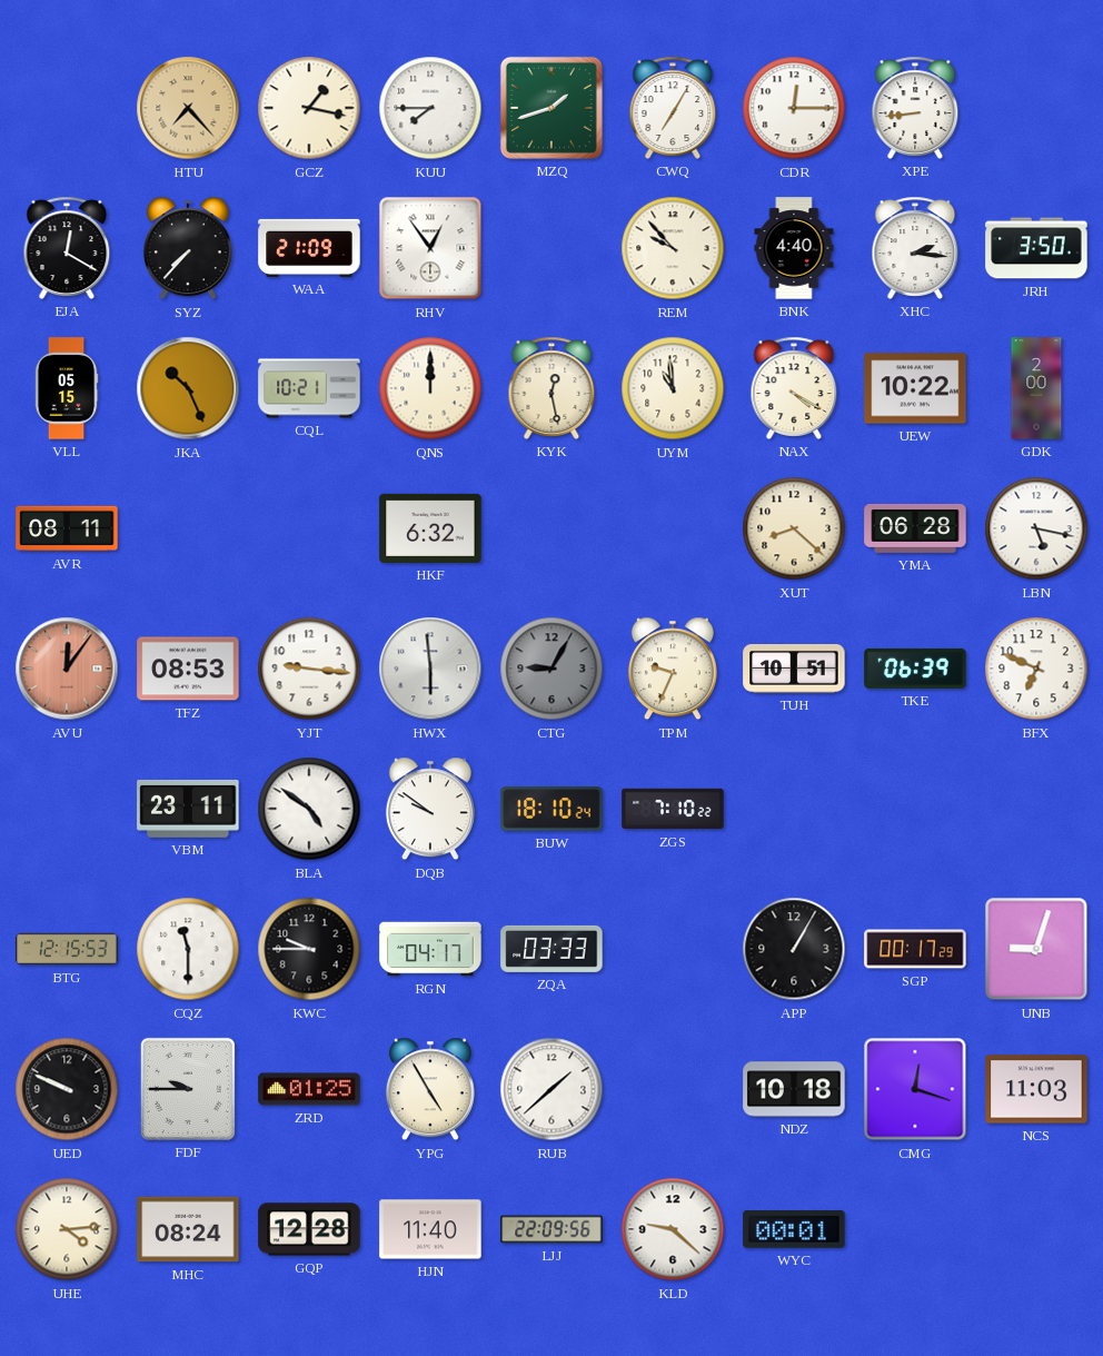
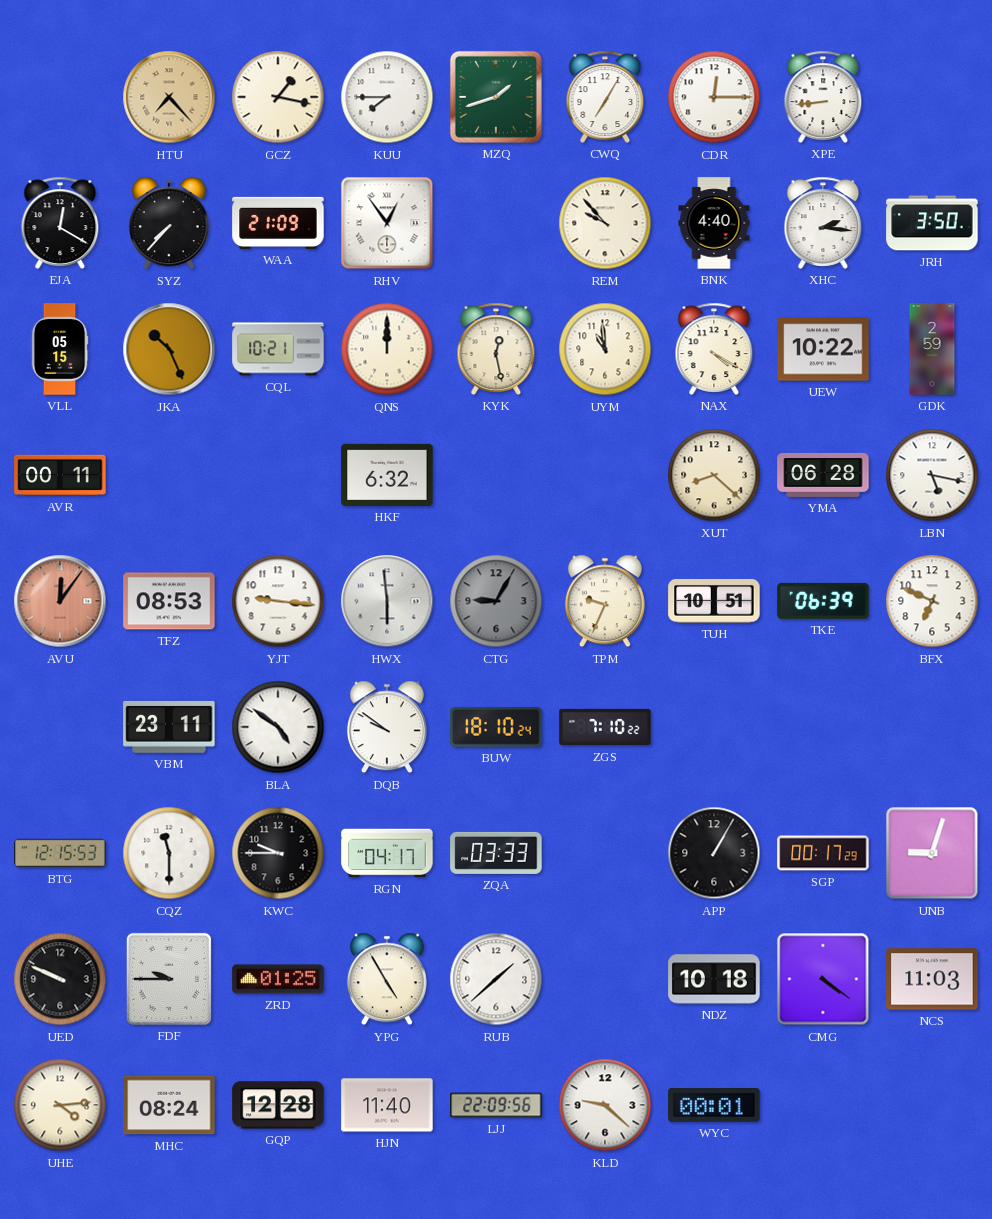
GDK: 2:00 -> 2:59
AVR: 08:11 -> 00:11
CMG: 12:18 -> 4:21
